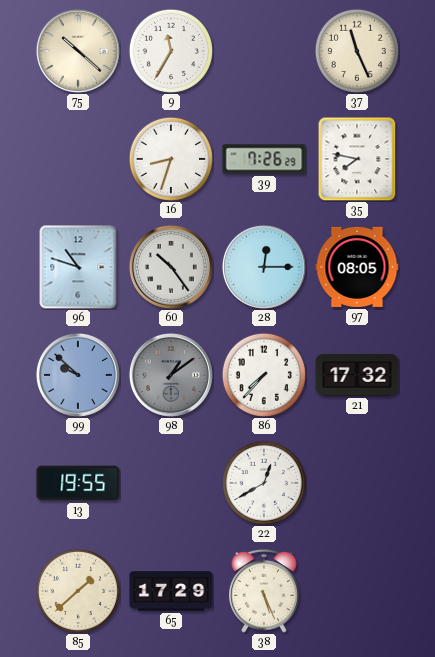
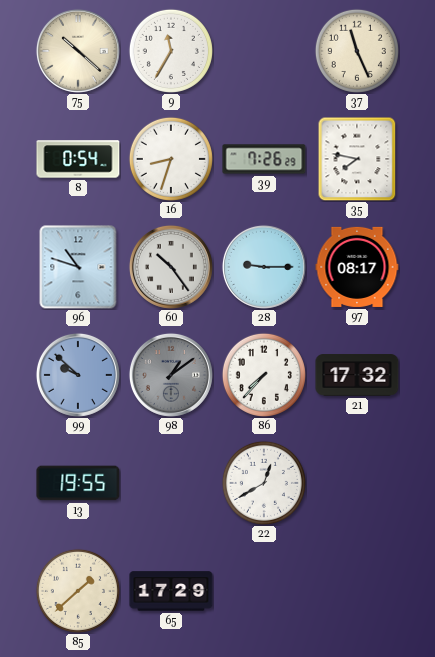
8: none -> 0:54
28: 12:15 -> 9:15
97: 08:05 -> 08:17
38: 5:26 -> none
